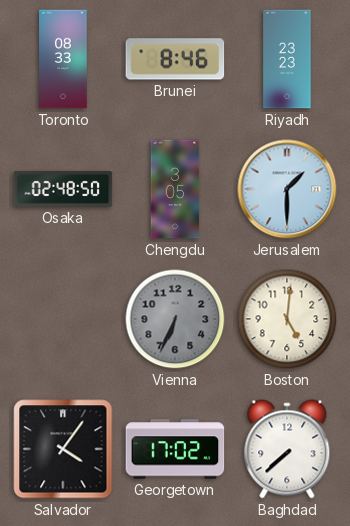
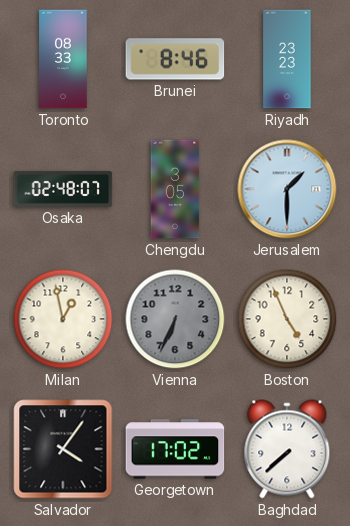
Osaka: 02:48:50 -> 02:48:07
Milan: none -> 12:58
Boston: 5:01 -> 4:56
